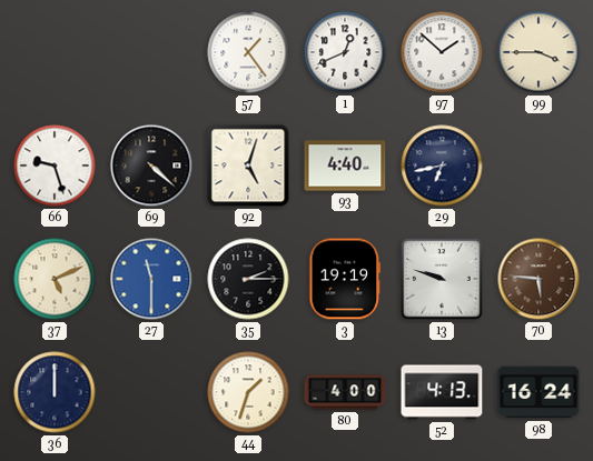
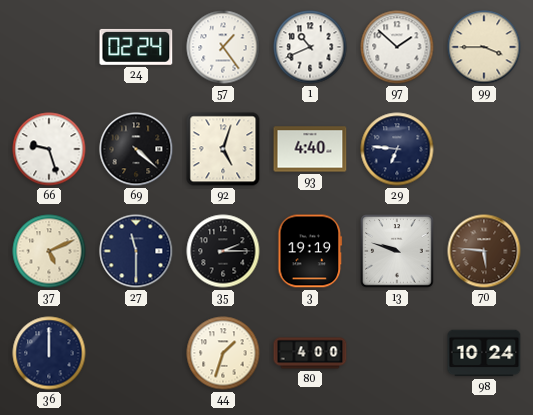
24: none -> 02:24
1: 12:41 -> 10:41
29: 6:43 -> 6:46
27 dial: blue -> navy
52: 4:13 -> none
98: 16:24 -> 10:24
